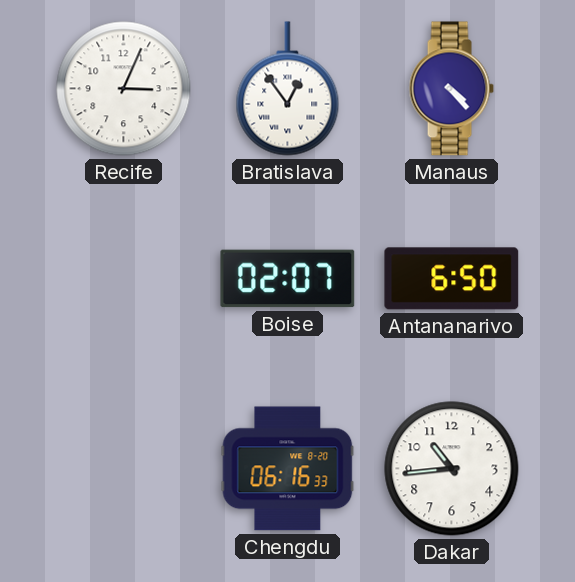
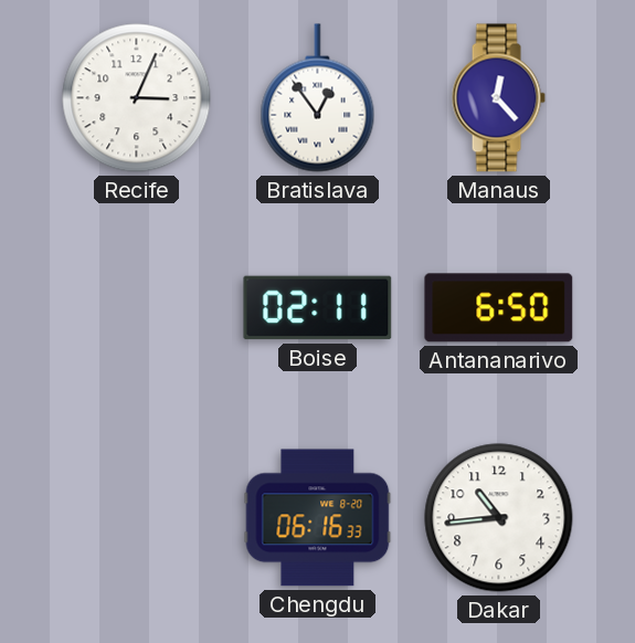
Manaus: 4:23 -> 12:23
Boise: 02:07 -> 02:11
